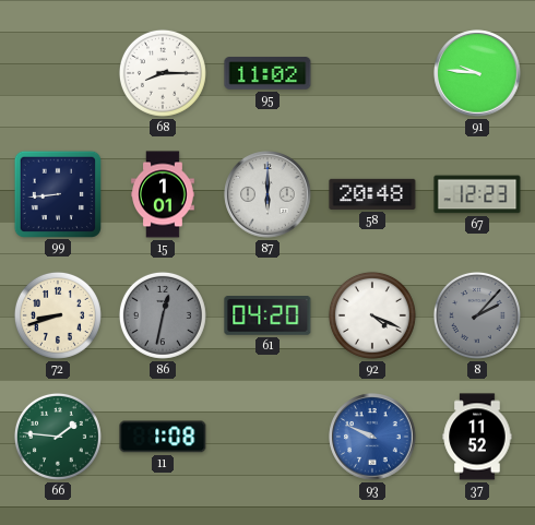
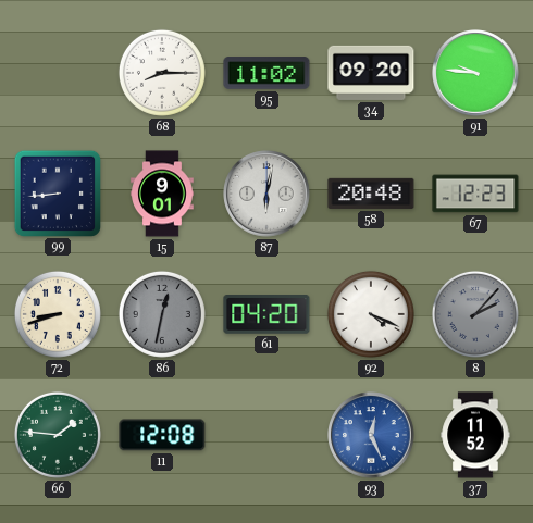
34: none -> 09:20
15: 1:01 -> 9:01
87: 6:00 -> 6:02
11: 1:08 -> 12:08
93: 9:49 -> 12:26
